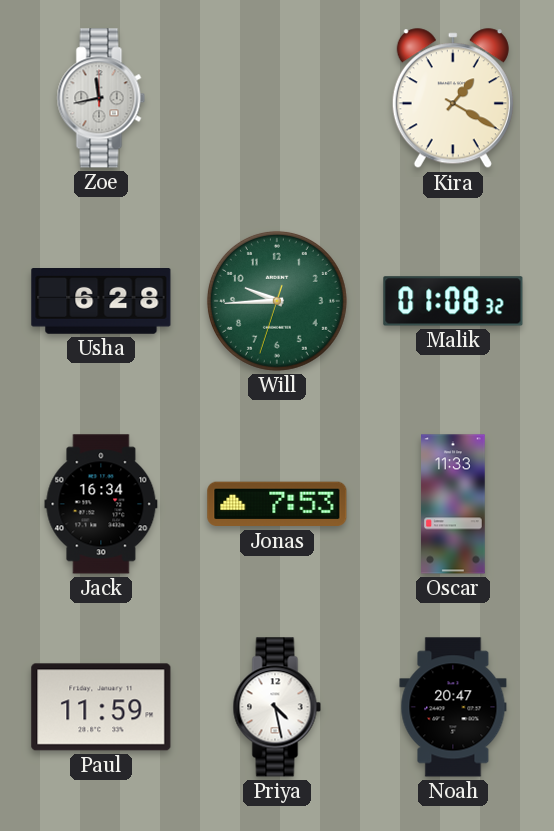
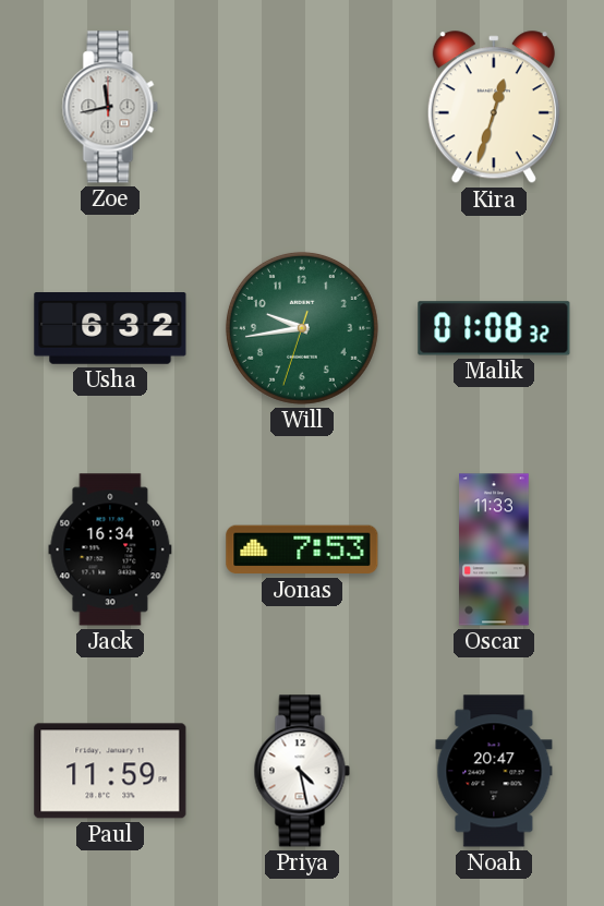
Kira: 1:20 -> 12:33
Usha: 6:28 -> 6:32
Will: 9:44 -> 9:43
